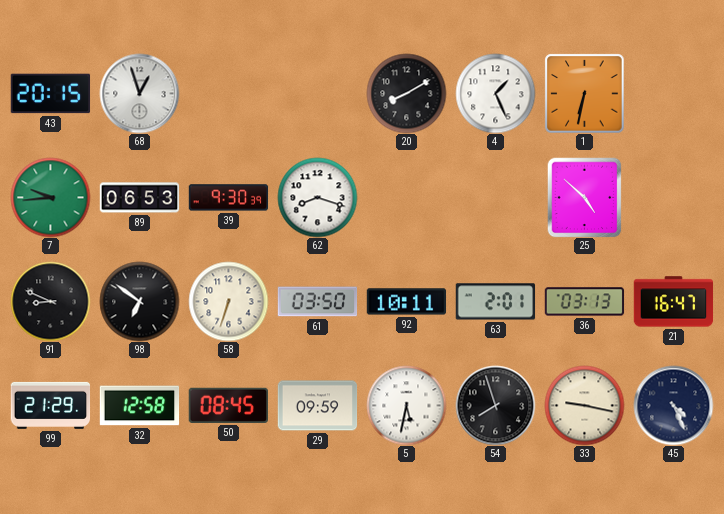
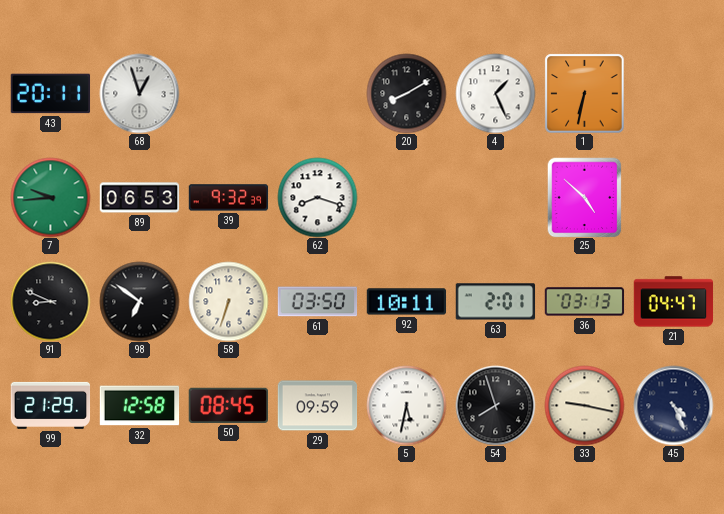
43: 20:15 -> 20:11
39: 9:30 -> 9:32
21: 16:47 -> 04:47
